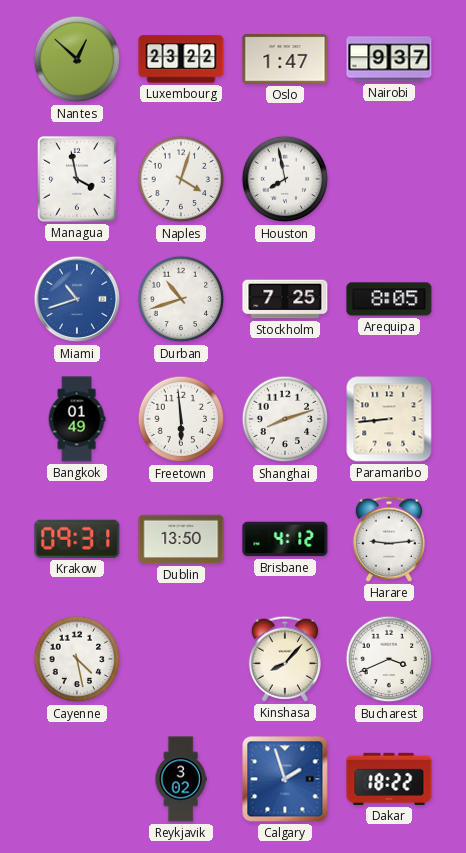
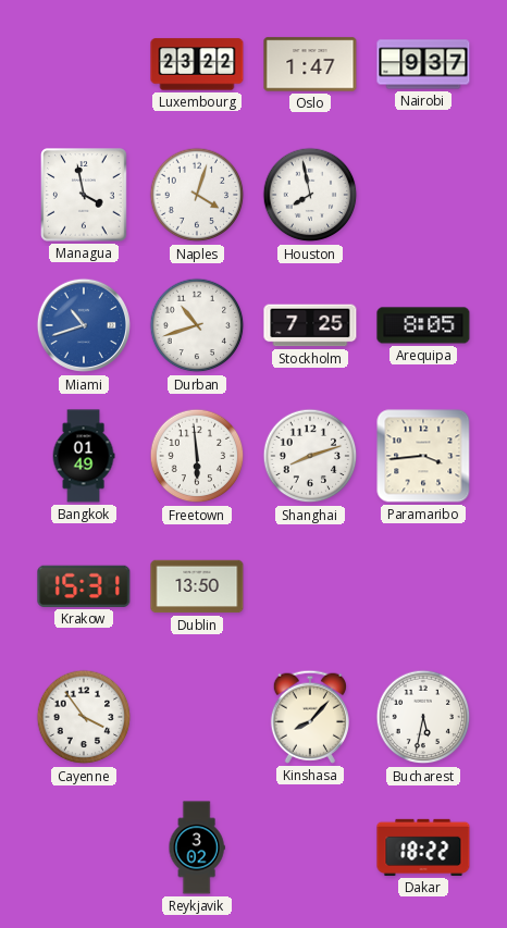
Nantes: 12:52 -> none
Paramaribo: 8:44 -> 3:44
Krakow: 09:31 -> 15:31
Brisbane: 4:12 -> none
Harare: 9:14 -> none
Cayenne: 4:28 -> 3:54
Bucharest: 3:41 -> 5:32
Calgary: 1:57 -> none
